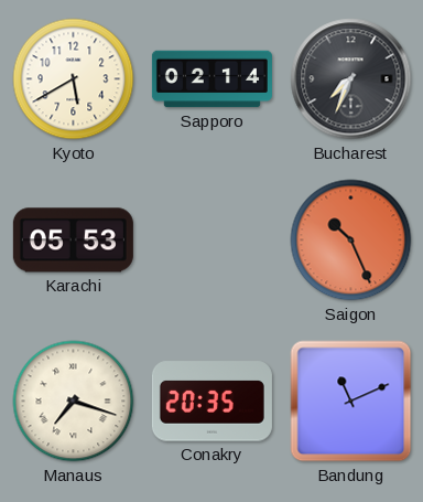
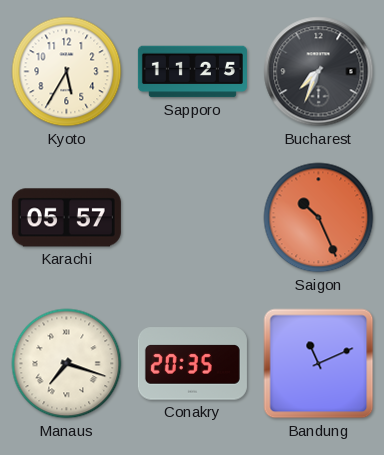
Kyoto: 5:40 -> 5:35
Sapporo: 02:14 -> 11:25
Karachi: 05:53 -> 05:57
